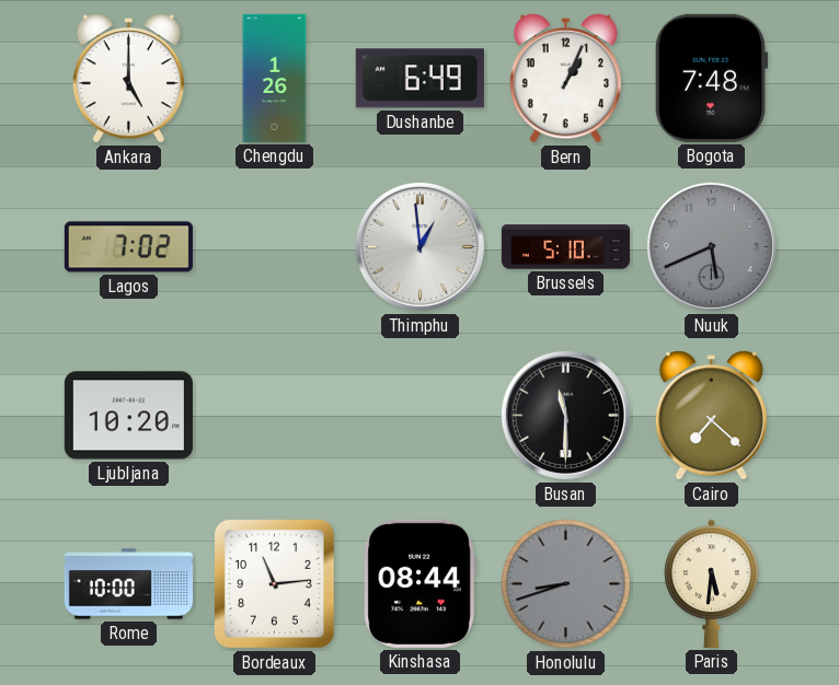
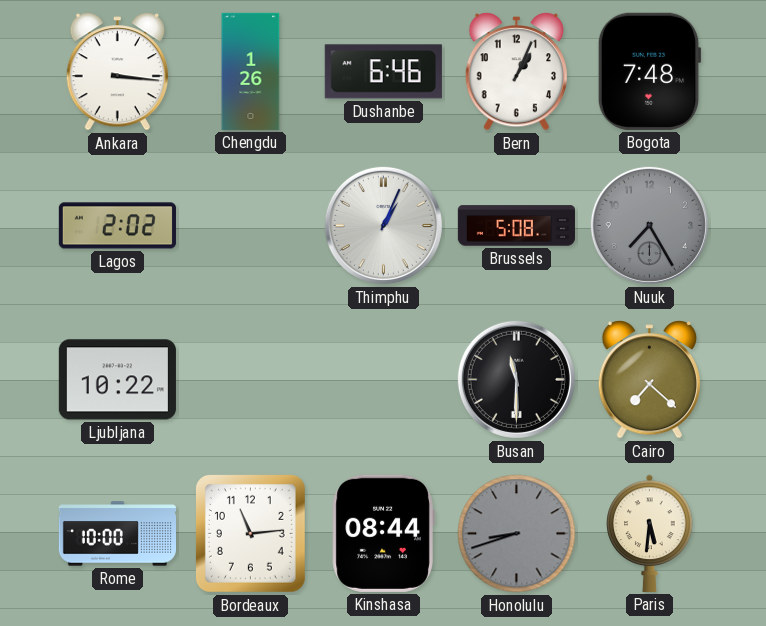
Ankara: 5:00 -> 3:16
Dushanbe: 6:49 -> 6:46
Lagos: 7:02 -> 2:02
Thimphu: 12:59 -> 1:04
Brussels: 5:10 -> 5:08
Nuuk: 5:41 -> 7:25
Ljubljana: 10:20 -> 10:22
